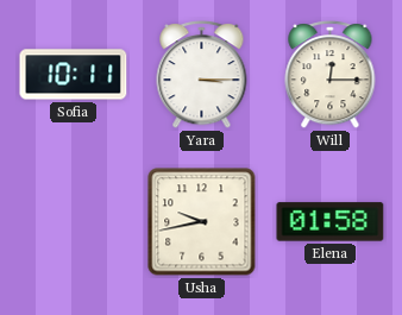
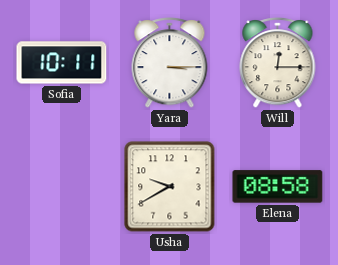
Usha: 9:43 -> 9:40
Elena: 01:58 -> 08:58
